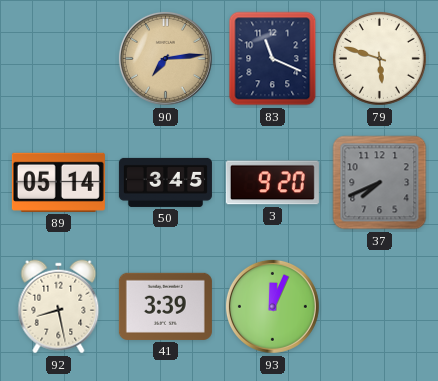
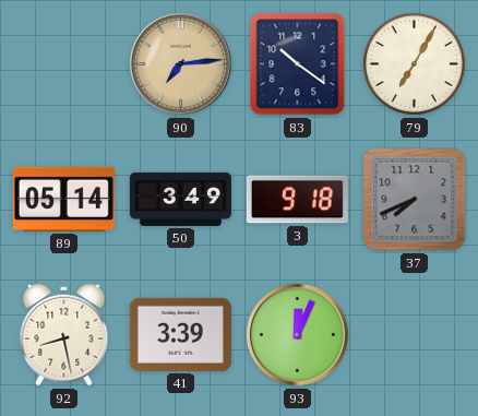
83: 11:19 -> 10:21
79: 5:48 -> 7:05
50: 3:45 -> 3:49
3: 9:20 -> 9:18
